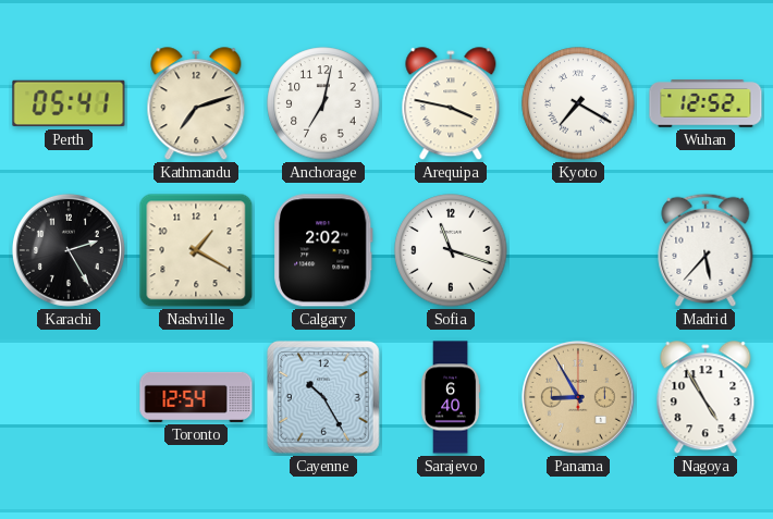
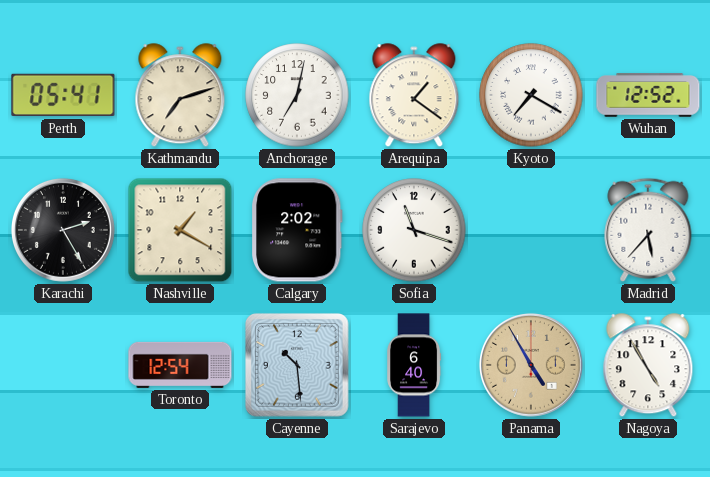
Arequipa: 3:47 -> 1:21
Cayenne: 10:25 -> 10:29
Panama: 8:55 -> 4:55
